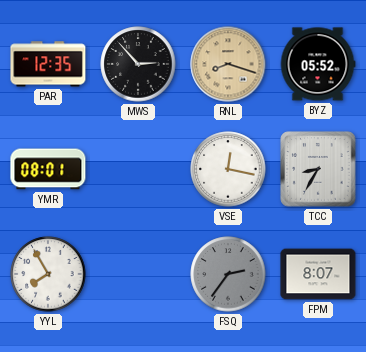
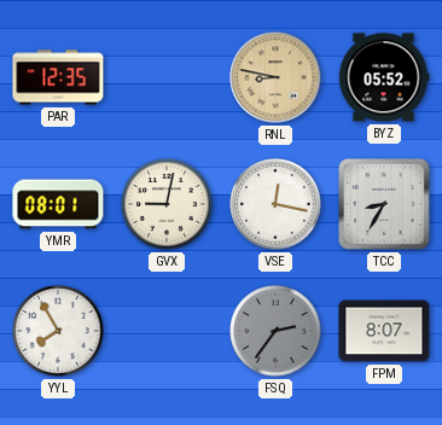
MWS: 2:53 -> none
RNL: 8:18 -> 8:47
GVX: none -> 9:02
